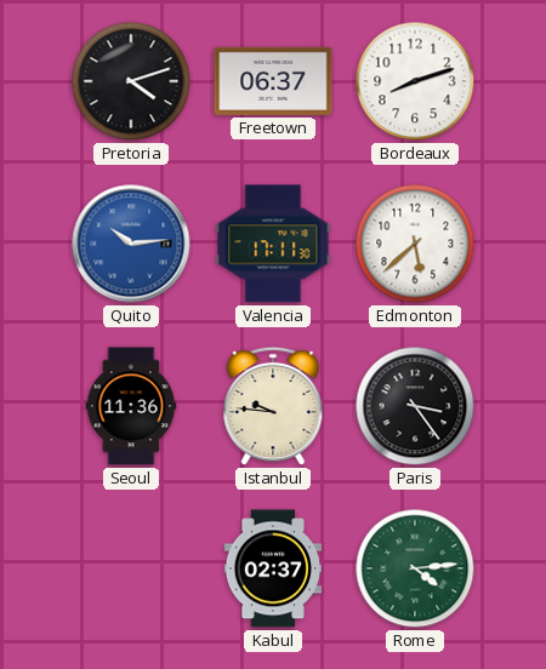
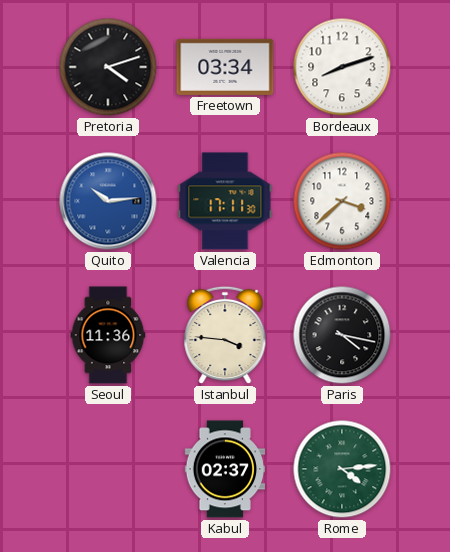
Freetown: 06:37 -> 03:34
Edmonton: 5:38 -> 3:38
Istanbul: 9:46 -> 3:46
Paris: 3:24 -> 4:17
